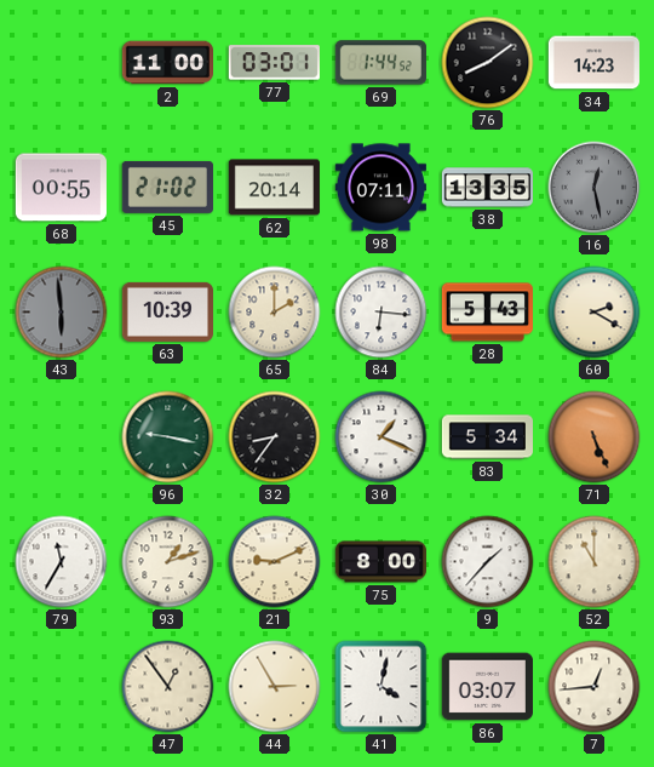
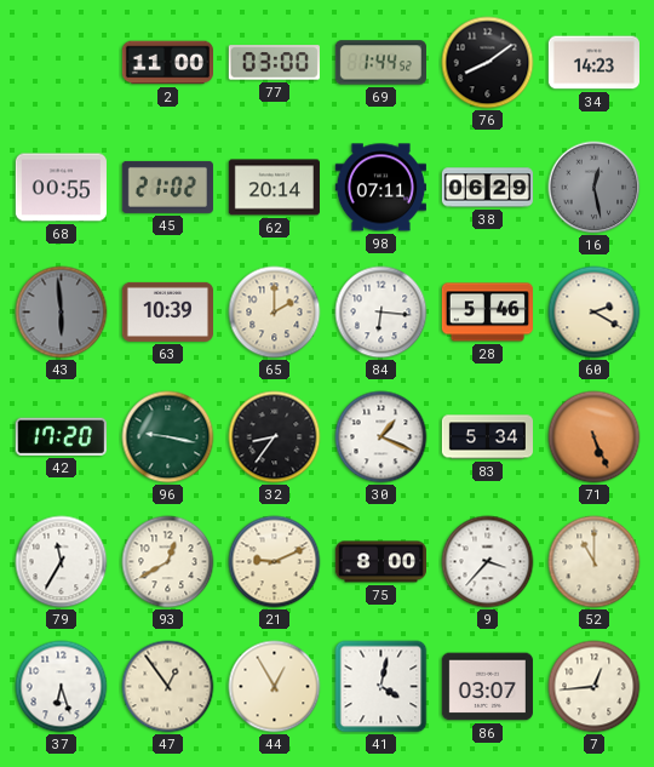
77: 03:01 -> 03:00
38: 13:35 -> 06:29
28: 5:43 -> 5:46
42: none -> 17:20
93: 1:12 -> 12:40
9: 1:37 -> 3:37
37: none -> 6:27
44: 2:55 -> 12:55
